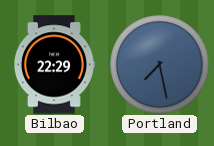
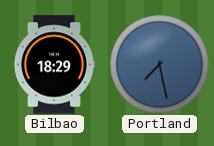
Bilbao: 22:29 -> 18:29
